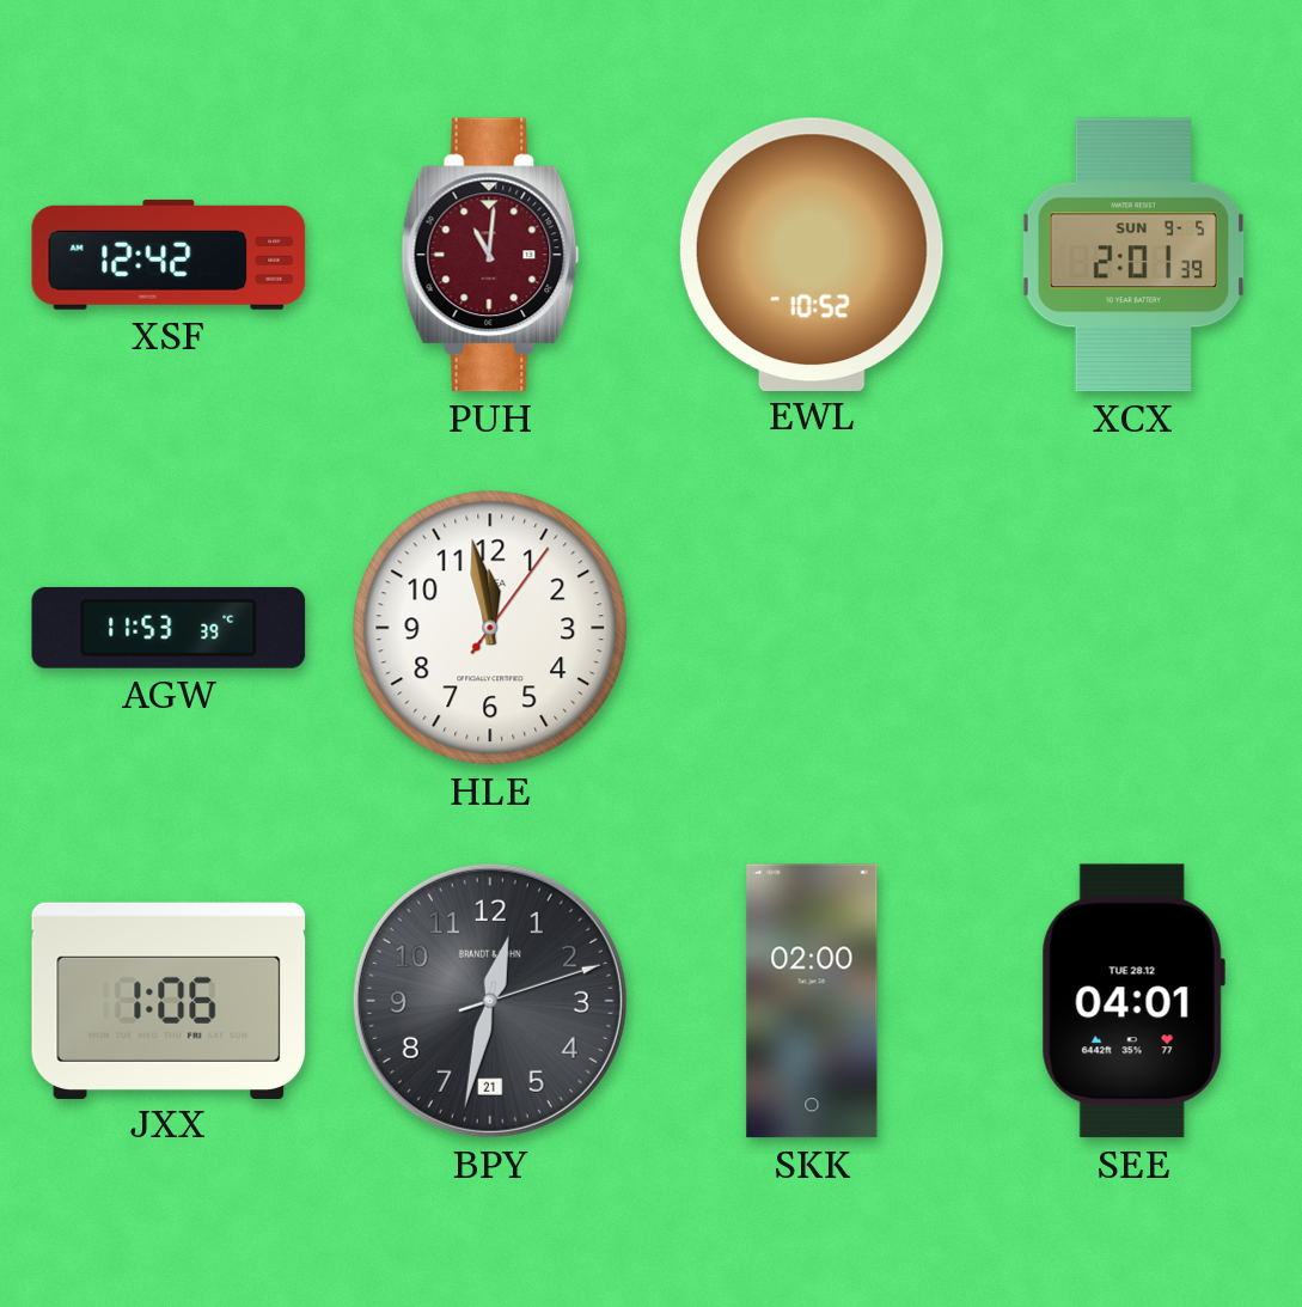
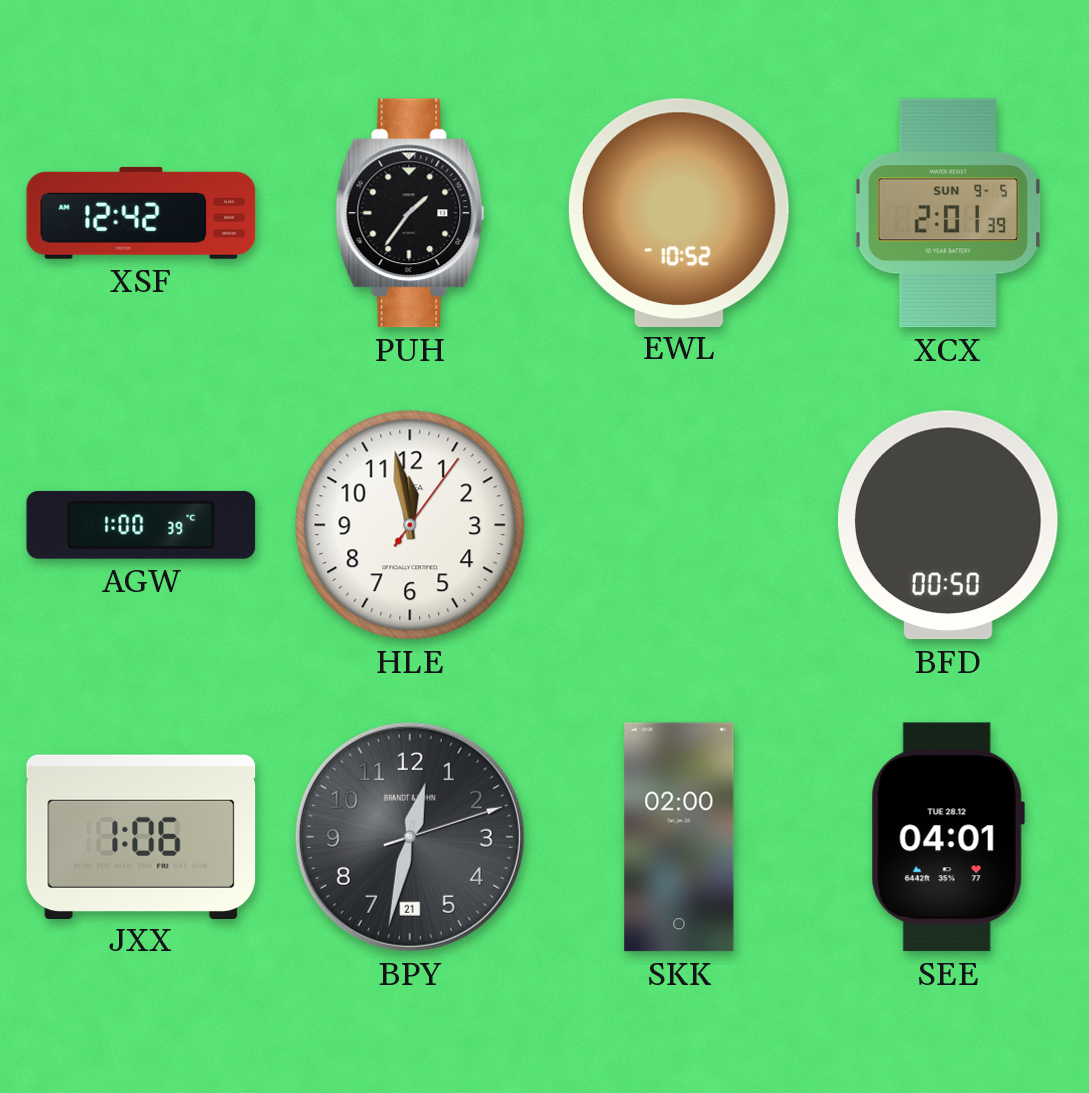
PUH: 11:01 -> 1:36
PUH dial: burgundy -> black
AGW: 11:53 -> 1:00
BFD: none -> 00:50
